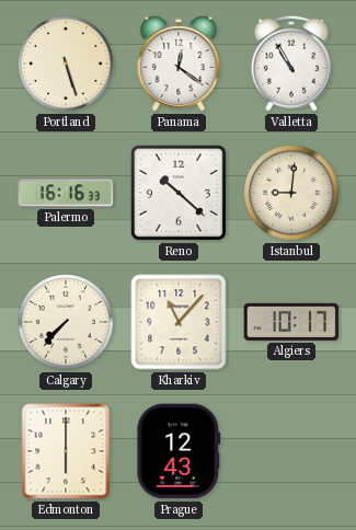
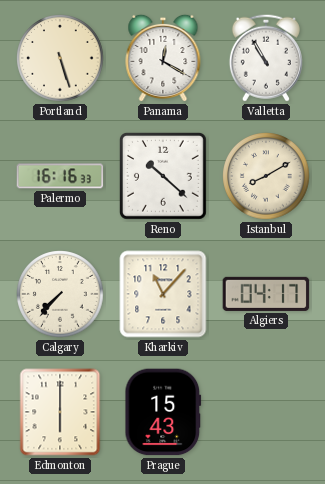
Panama: 12:21 -> 12:20
Istanbul: 9:01 -> 8:10
Algiers: 10:17 -> 04:17
Prague: 12:43 -> 15:43
